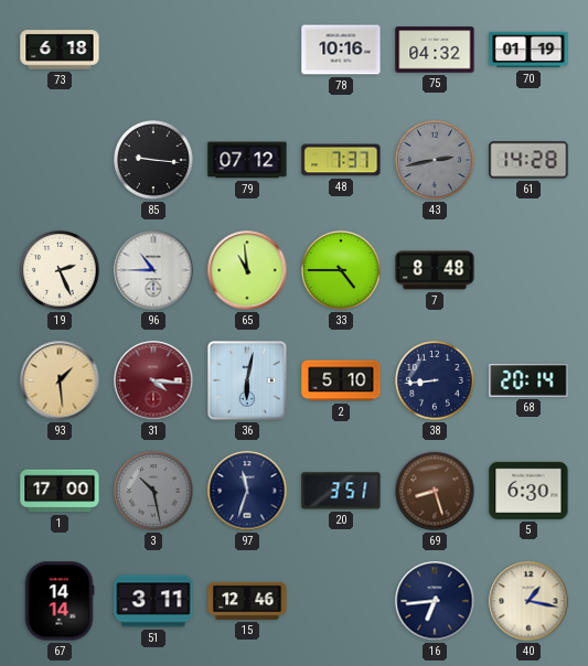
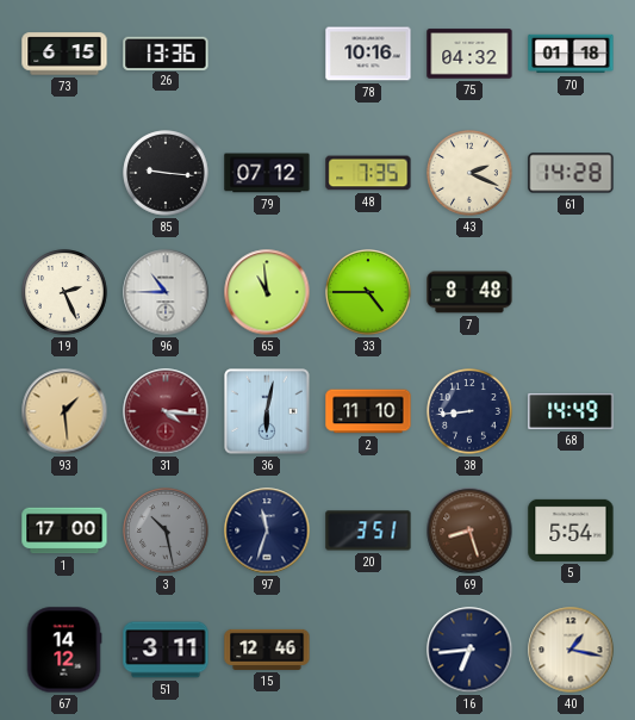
73: 6:18 -> 6:15
26: none -> 13:36
70: 01:19 -> 01:18
48: 7:37 -> 7:35
43: 2:43 -> 2:19
43 dial: grey -> cream
2: 5:10 -> 11:10
68: 20:14 -> 14:49
5: 6:30 -> 5:54
67: 14:14 -> 14:12
